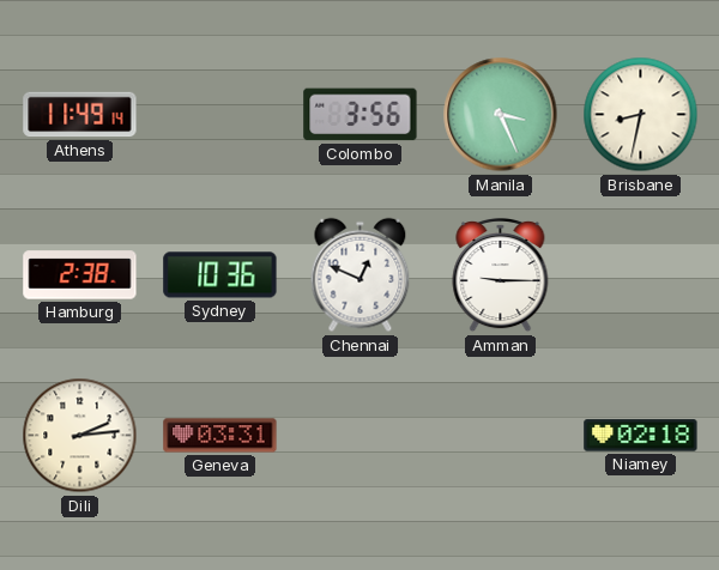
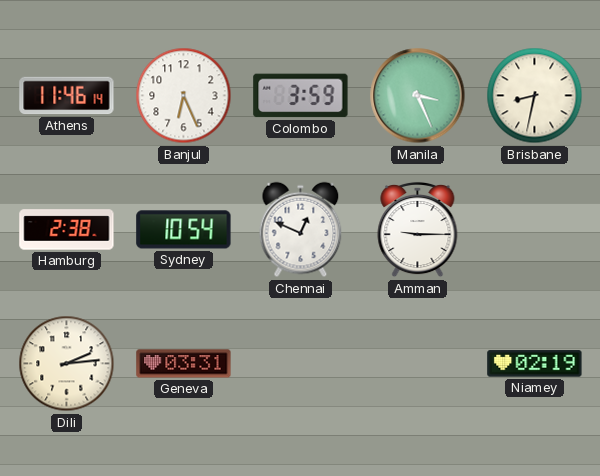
Athens: 11:49 -> 11:46
Banjul: none -> 6:26
Colombo: 3:56 -> 3:59
Sydney: 10:36 -> 10:54
Niamey: 02:18 -> 02:19
